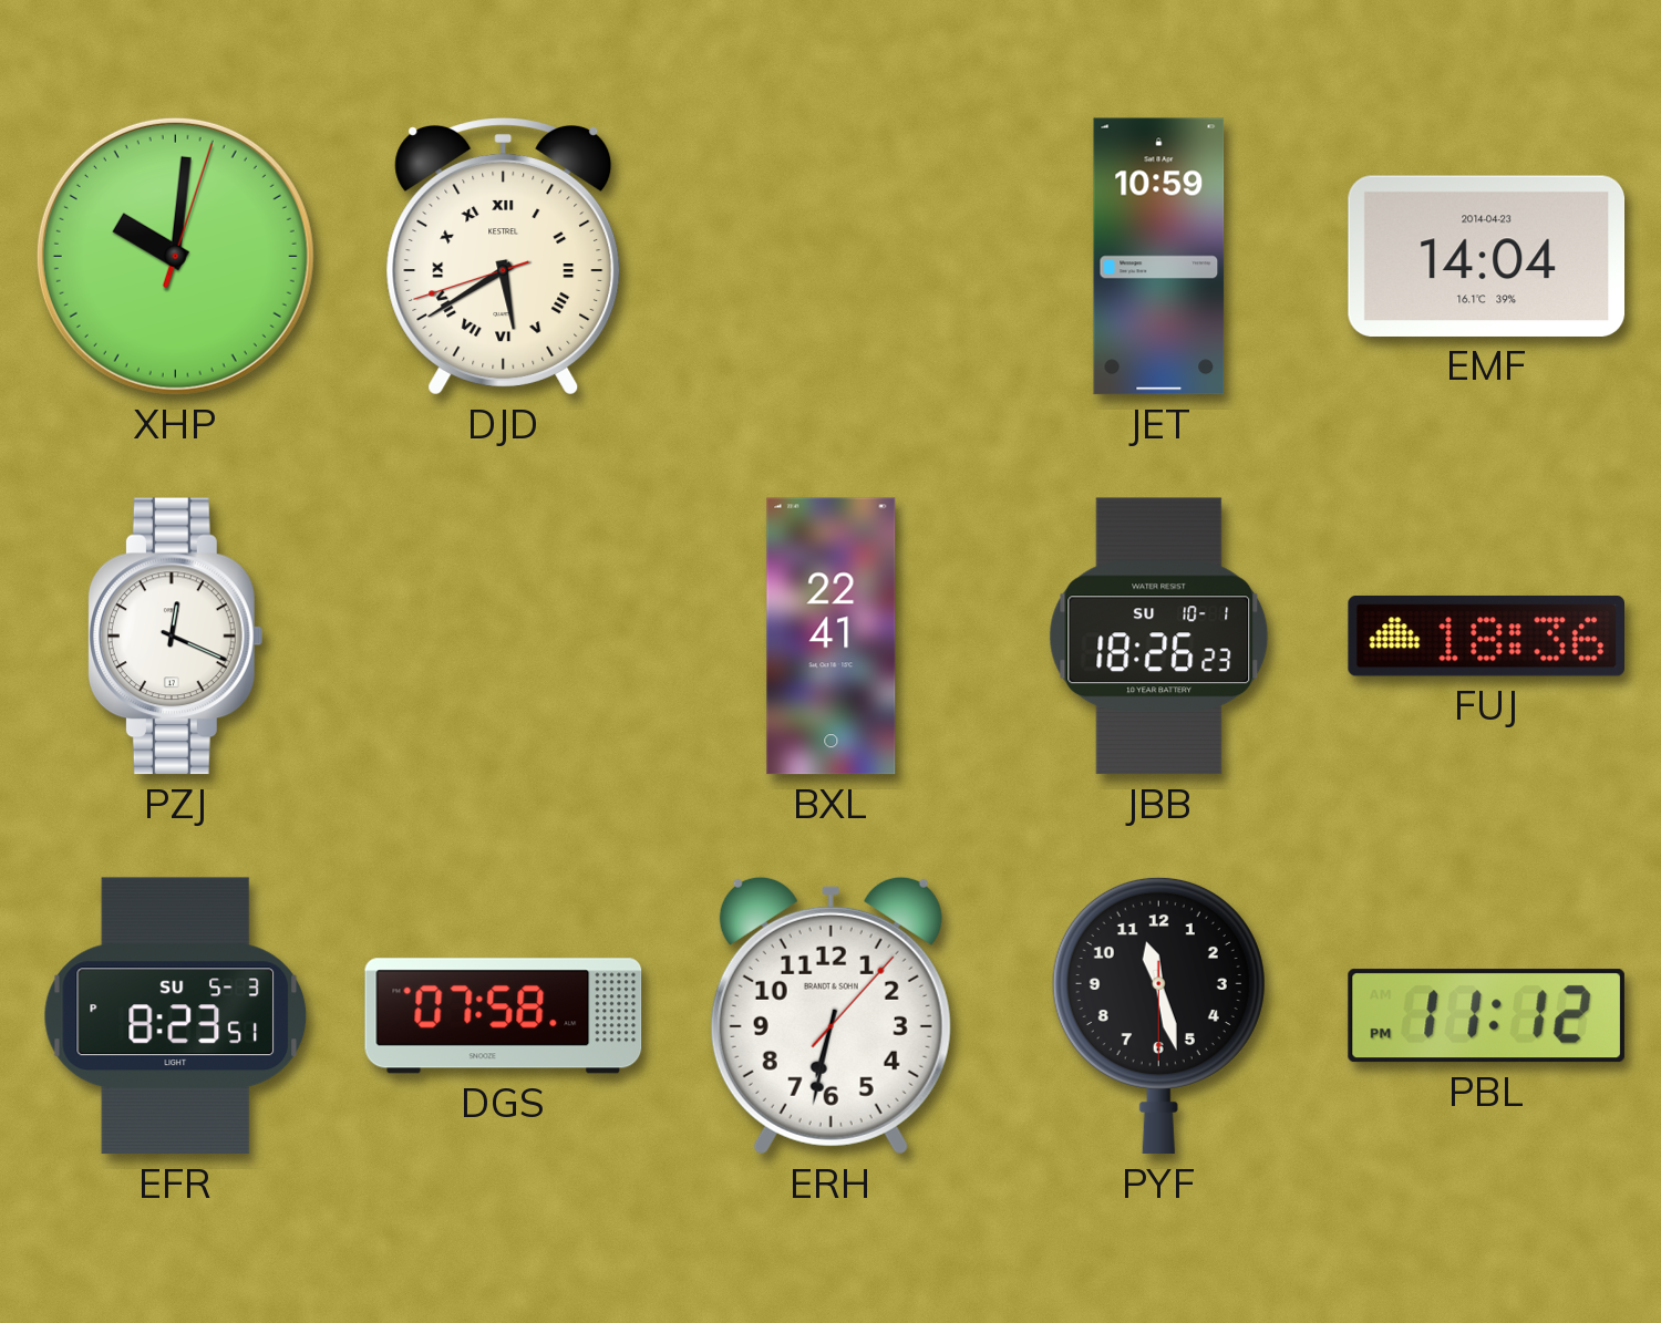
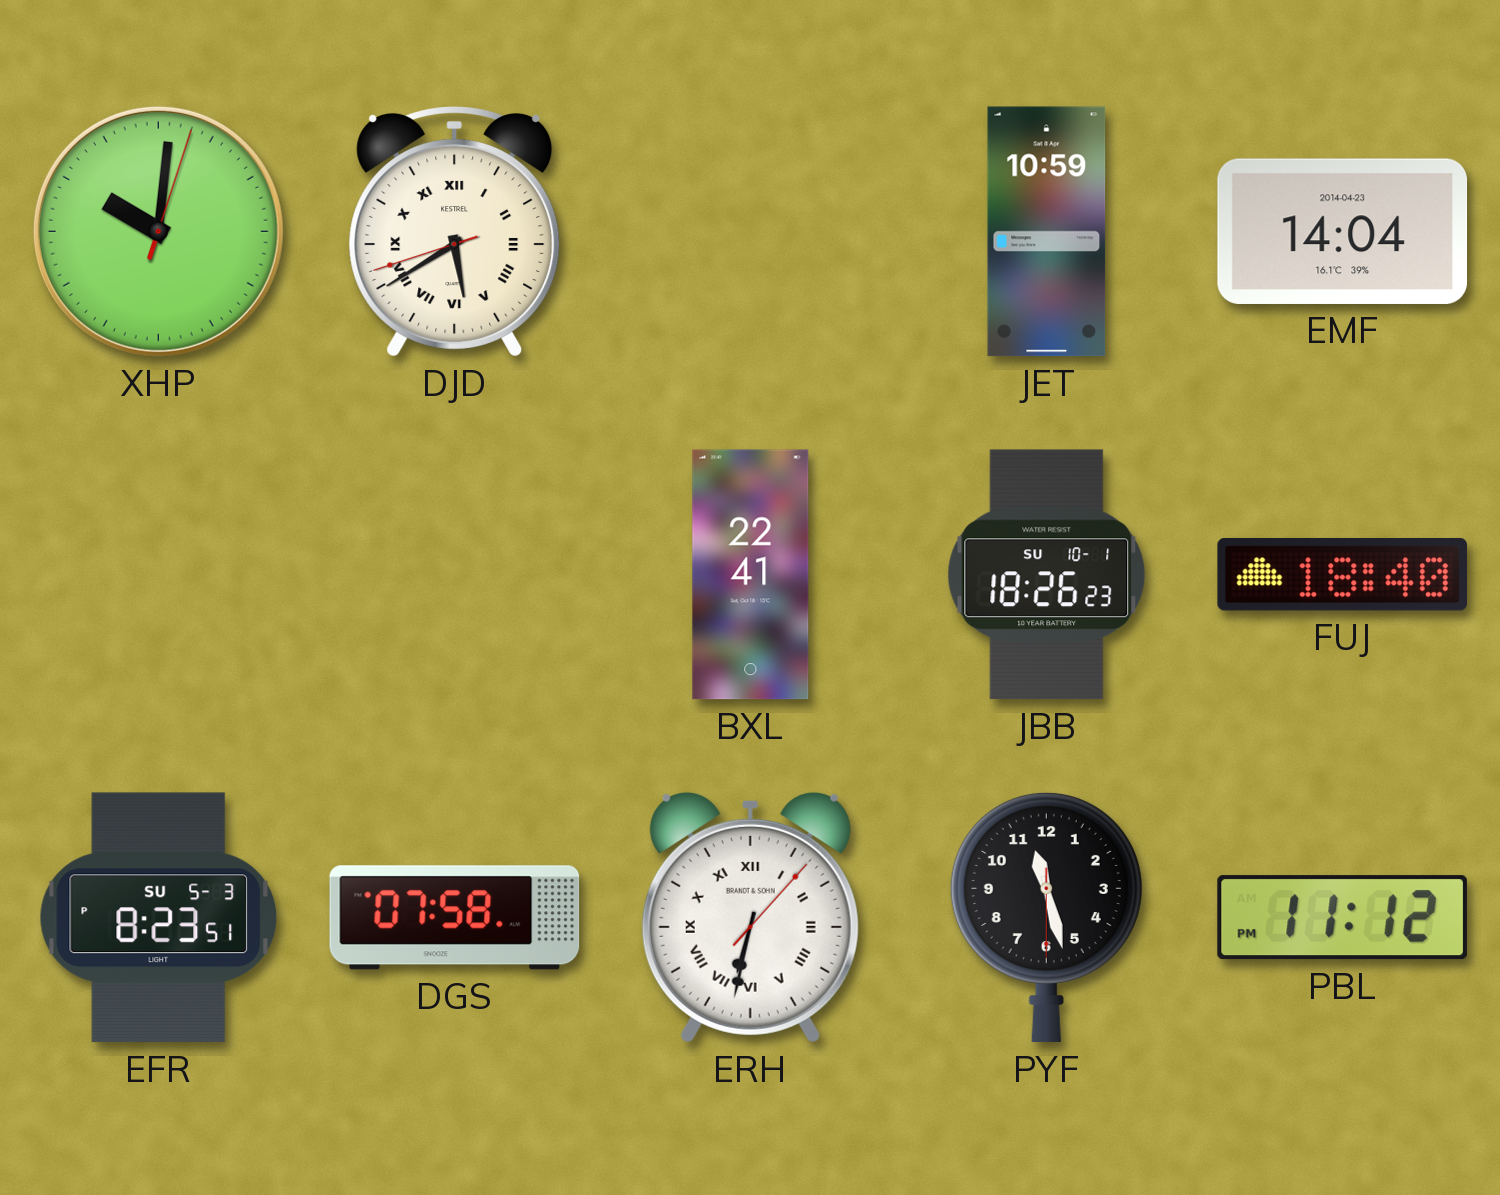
PZJ: 12:19 -> none
FUJ: 18:36 -> 18:40
ERH numerals: Arabic -> Roman
